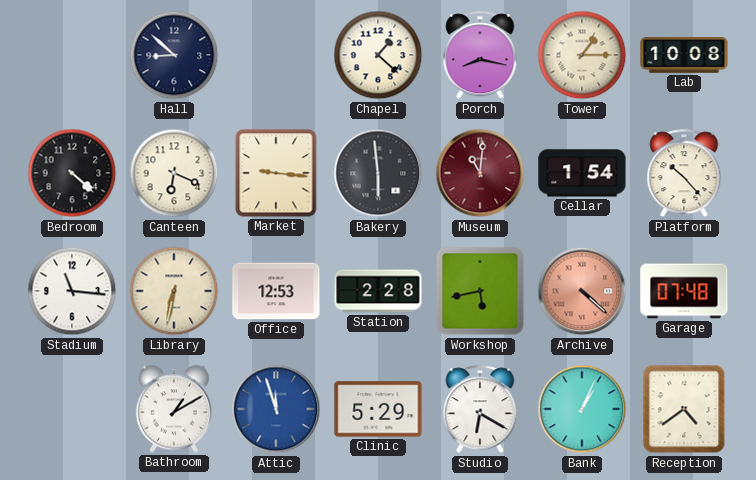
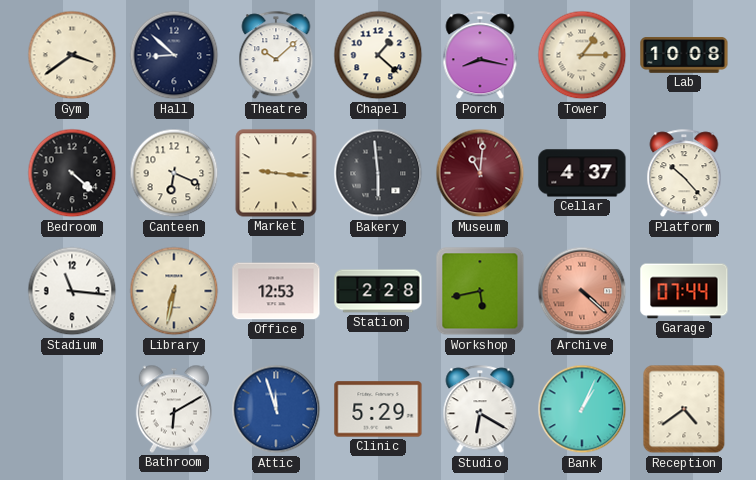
Gym: none -> 3:39
Theatre: none -> 10:08
Cellar: 1:54 -> 4:37
Garage: 07:48 -> 07:44
Bathroom: 1:10 -> 6:10
